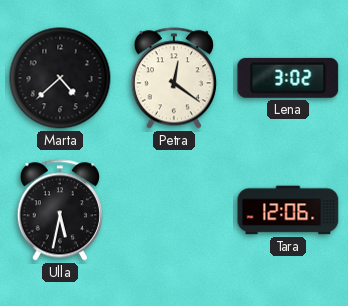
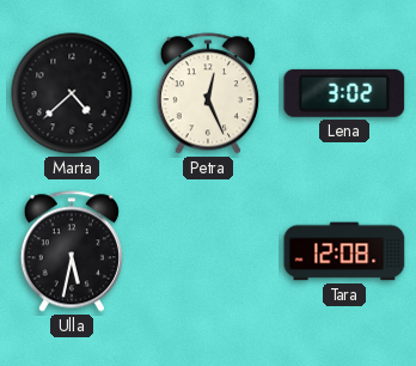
Petra: 12:21 -> 12:26
Tara: 12:06 -> 12:08
